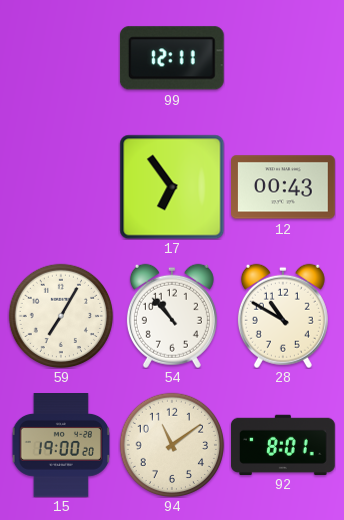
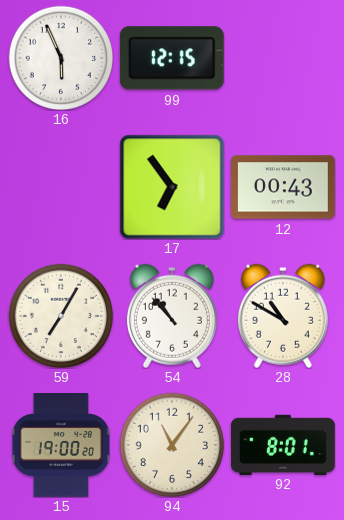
16: none -> 5:56
99: 12:11 -> 12:15
94: 11:09 -> 11:06
